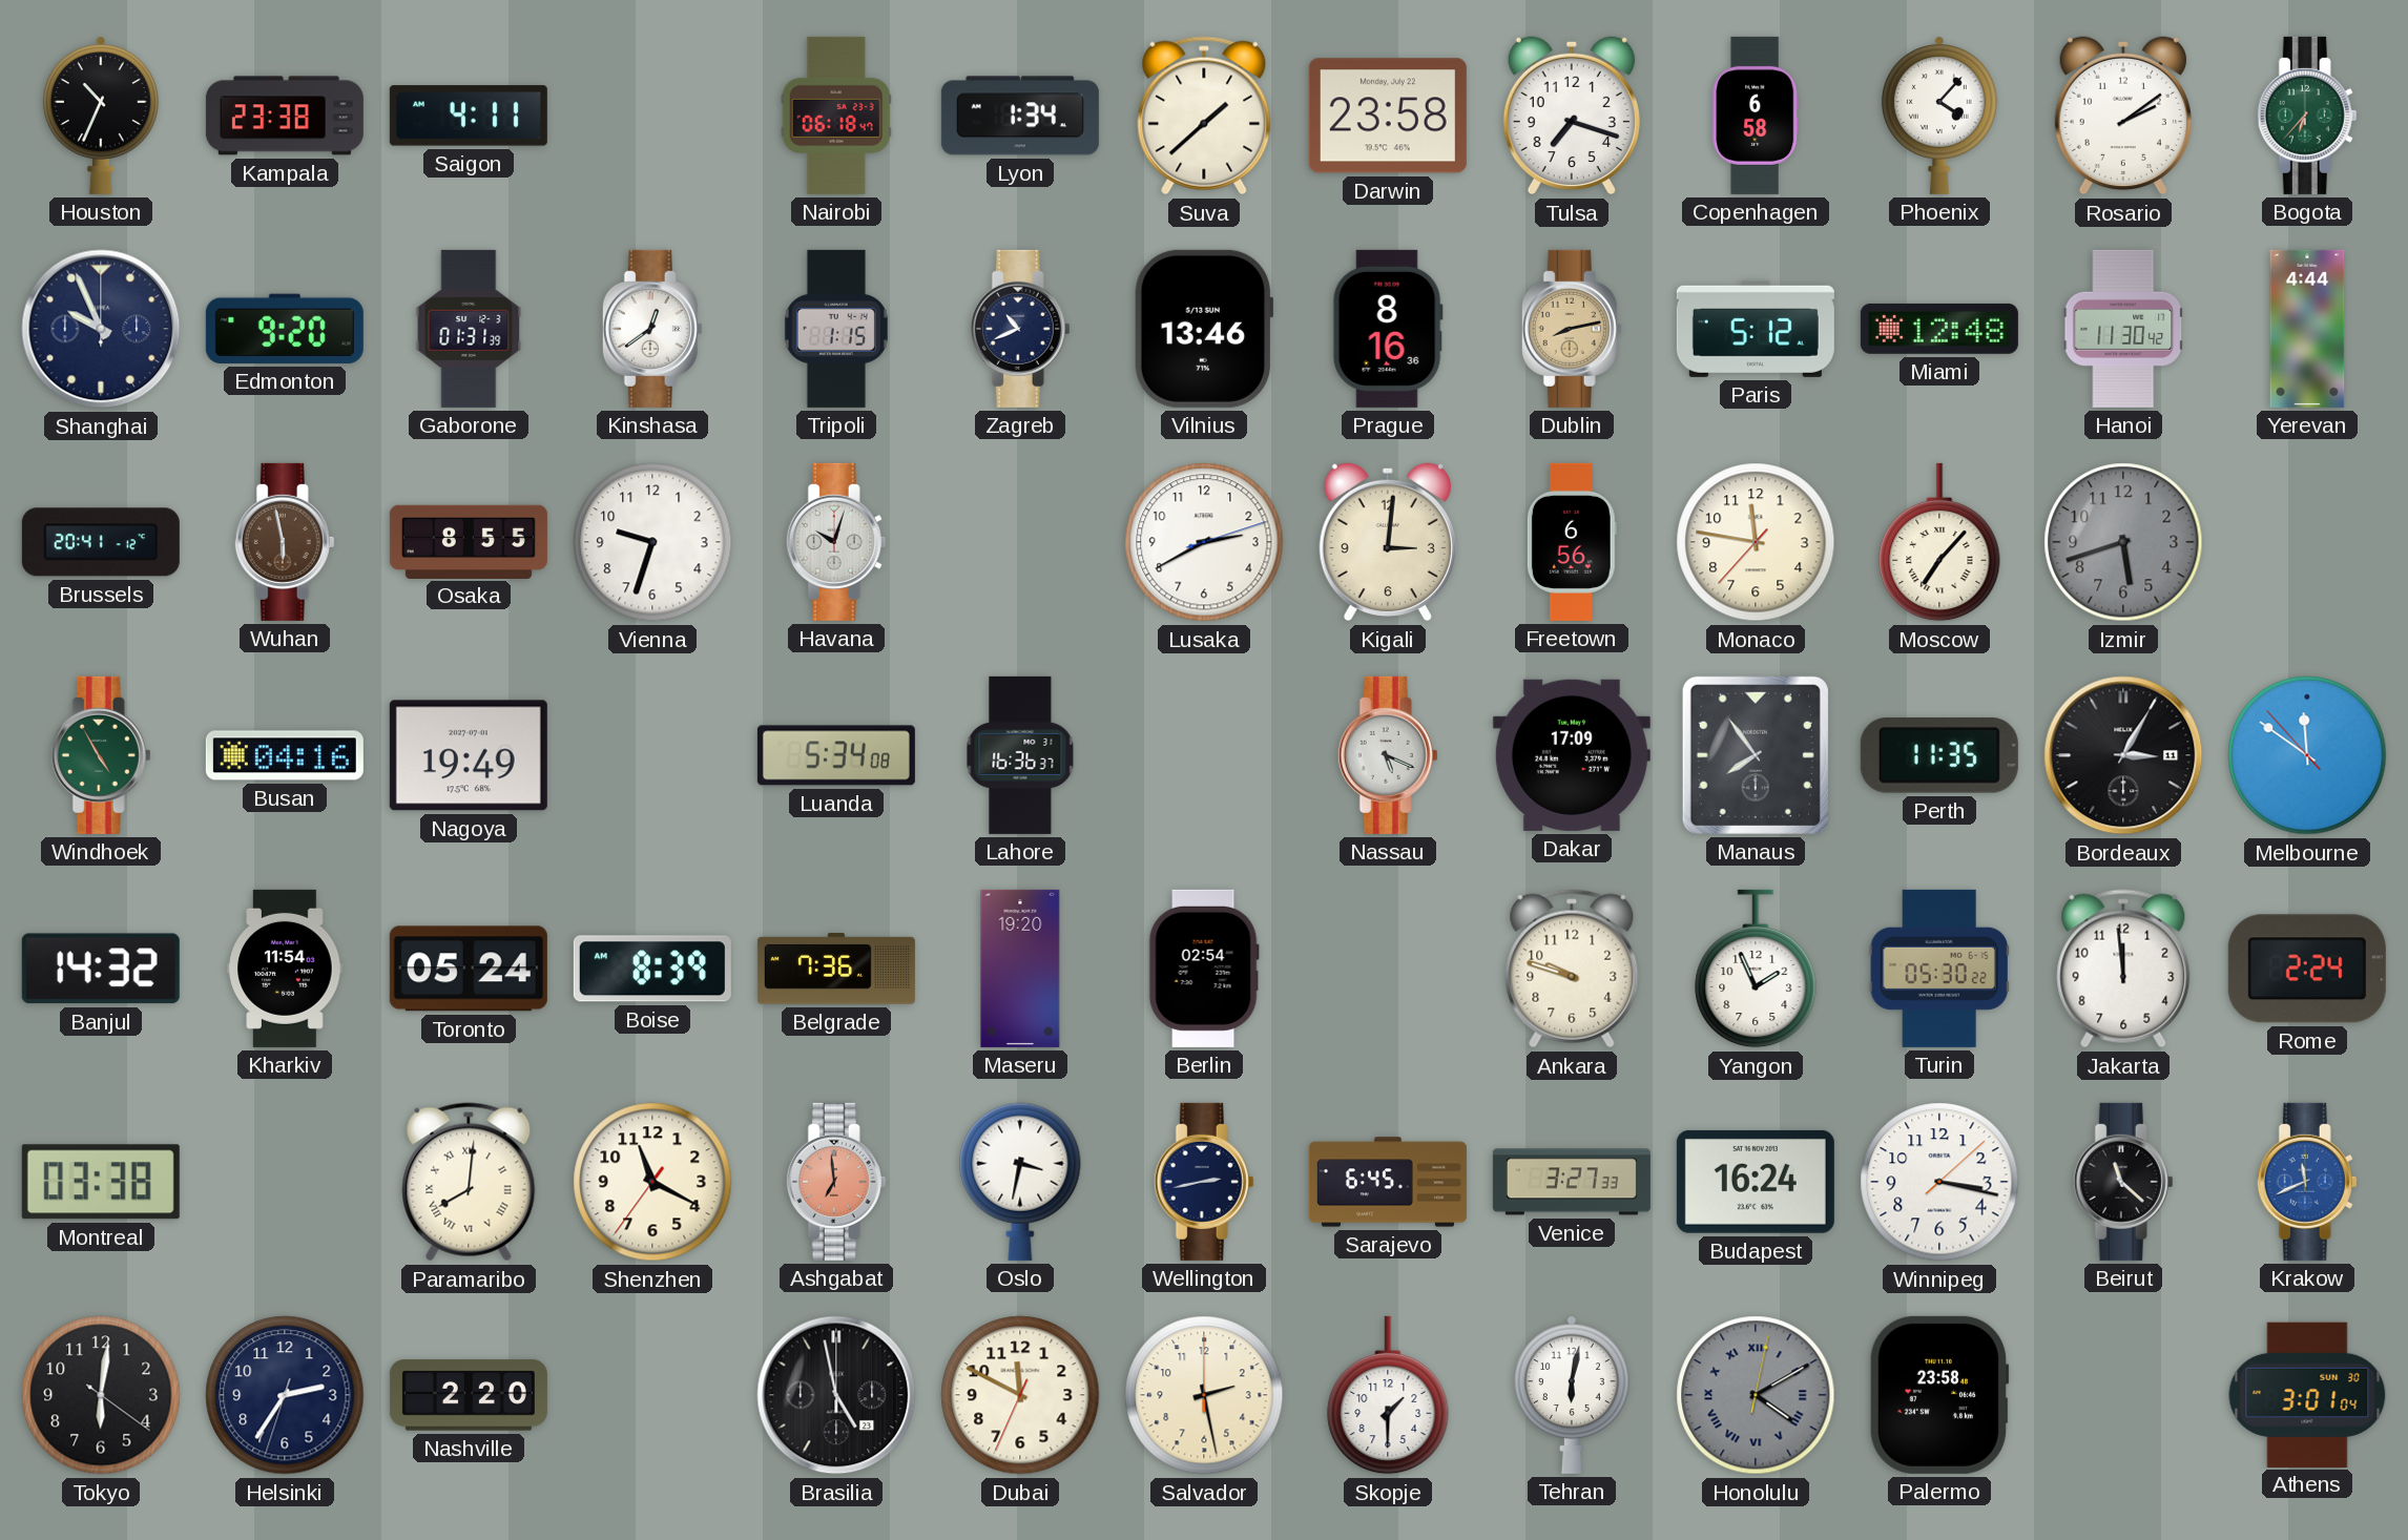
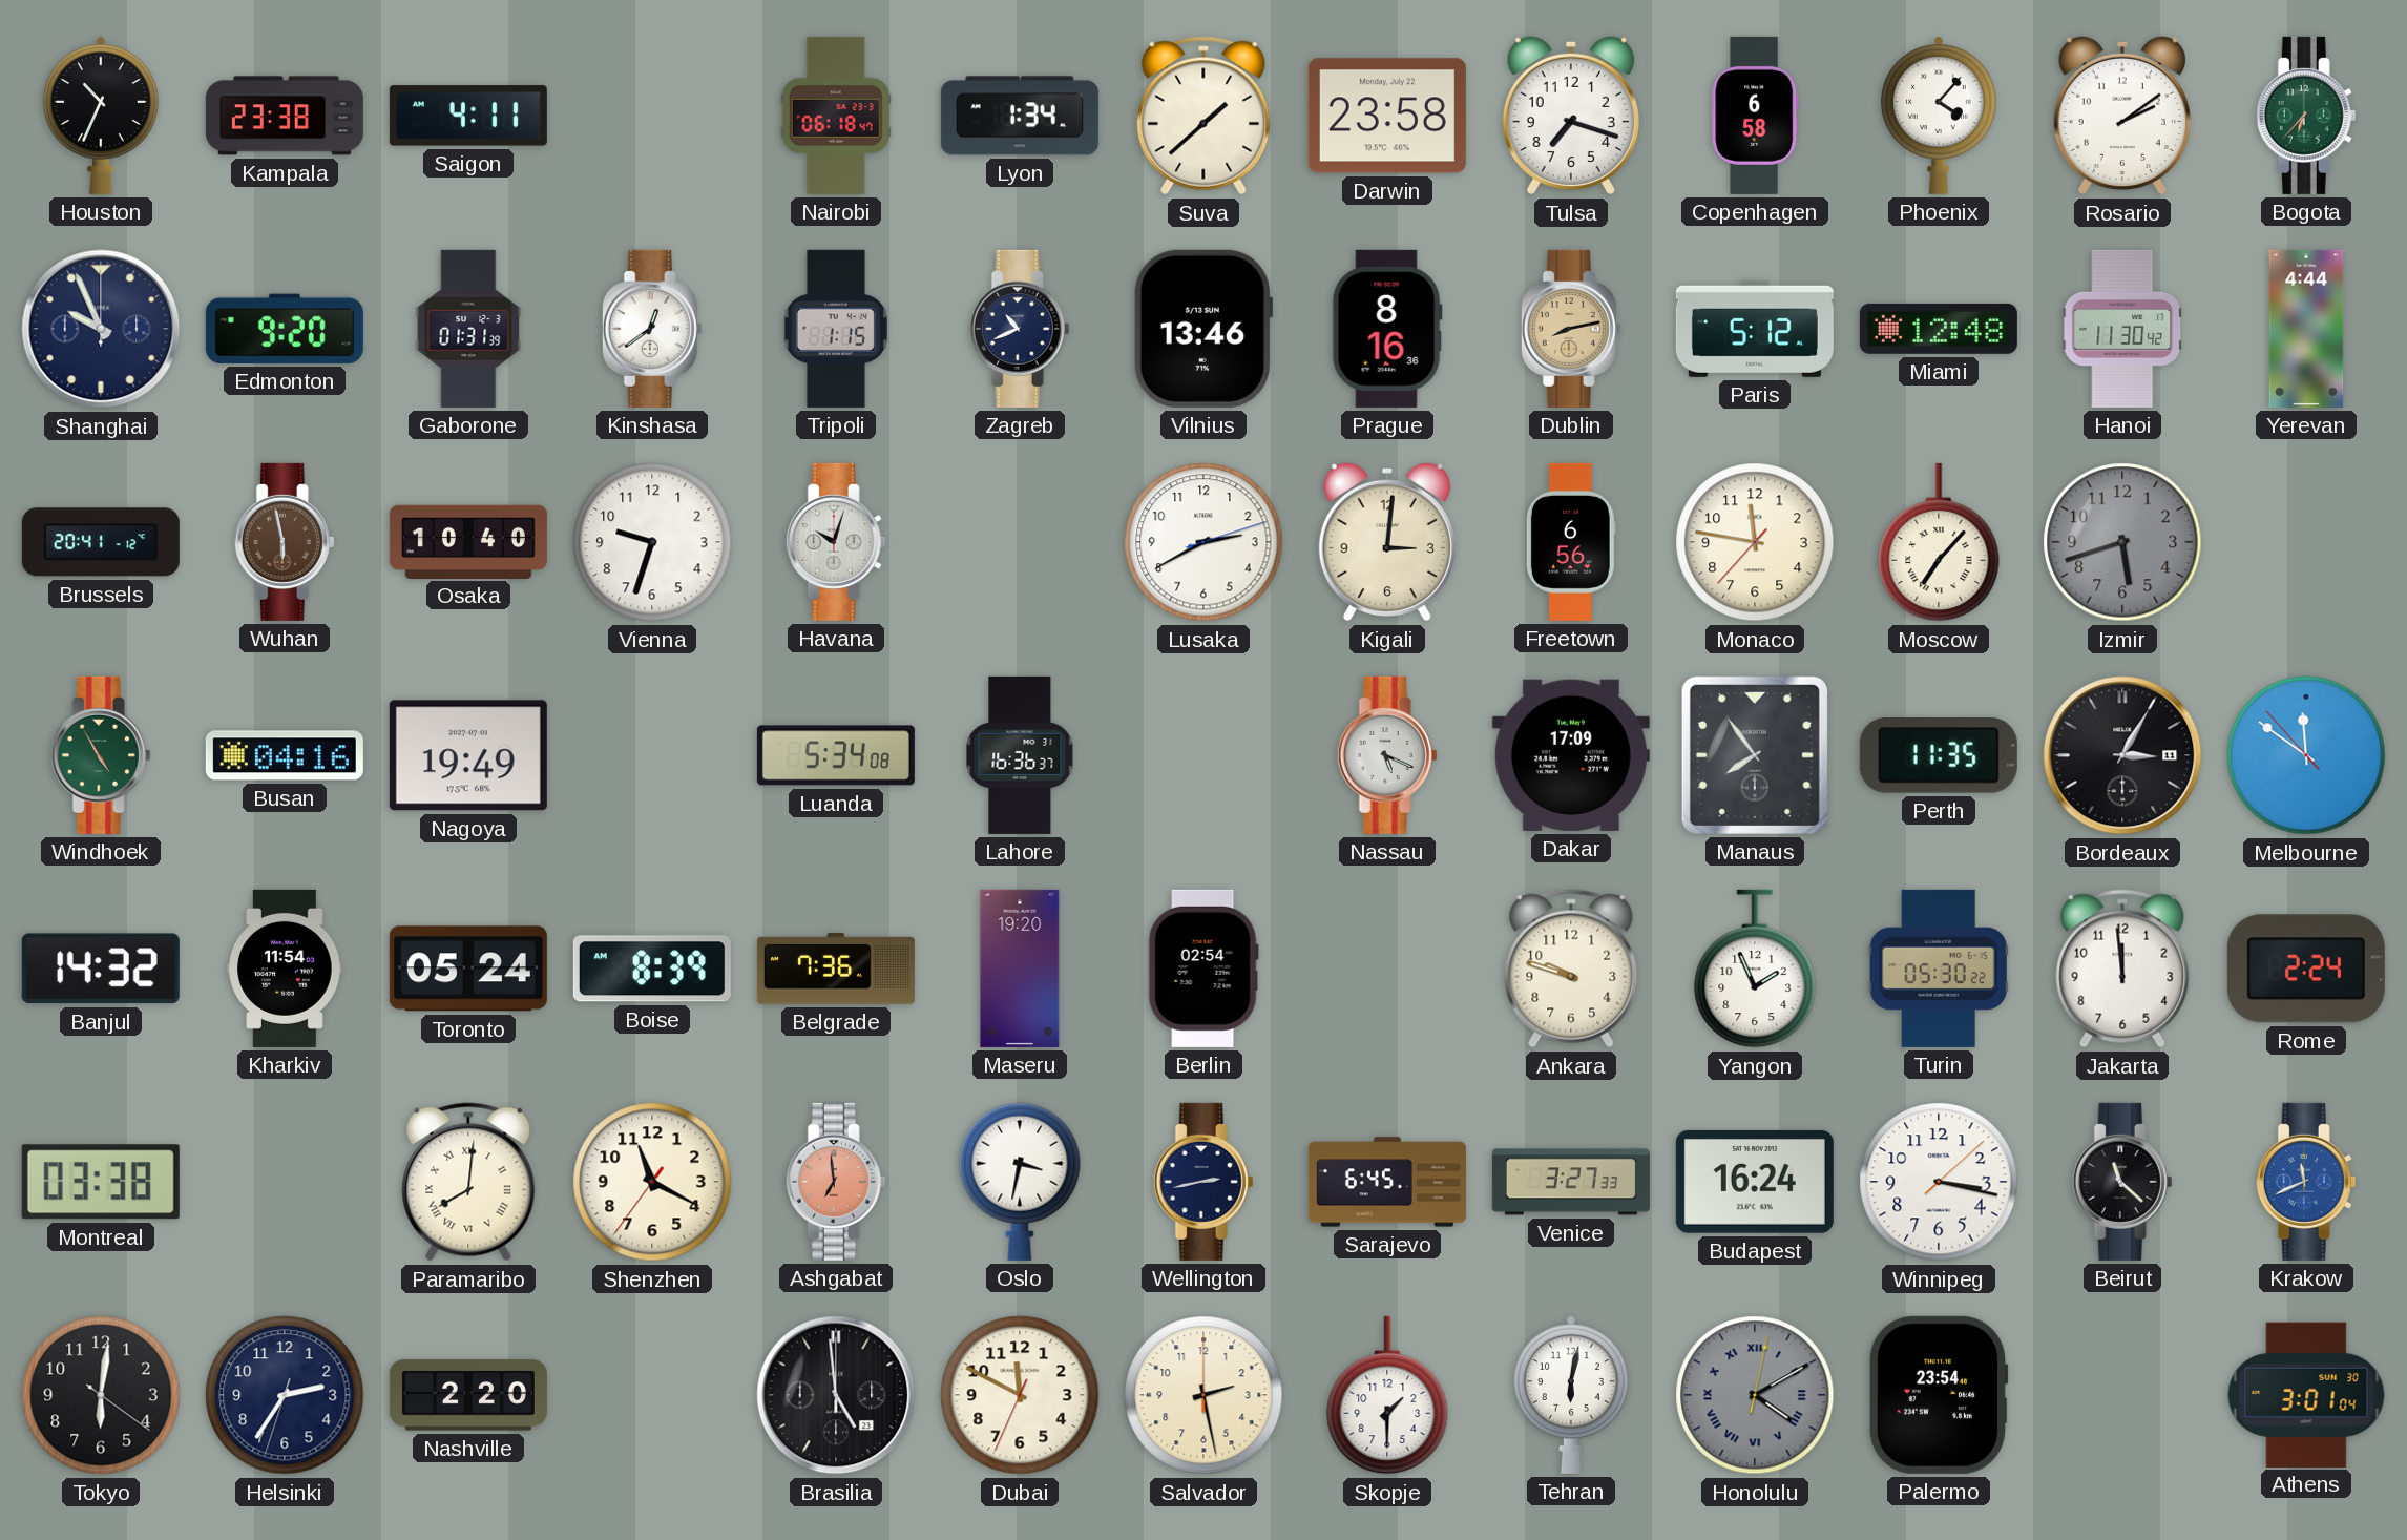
Osaka: 8:55 -> 10:40
Brasilia: 4:58 -> 4:59
Palermo: 23:58 -> 23:54
